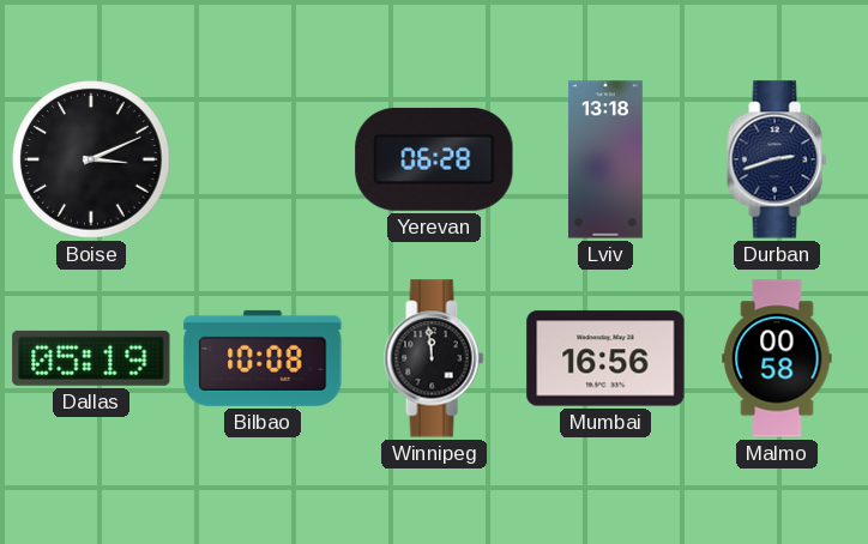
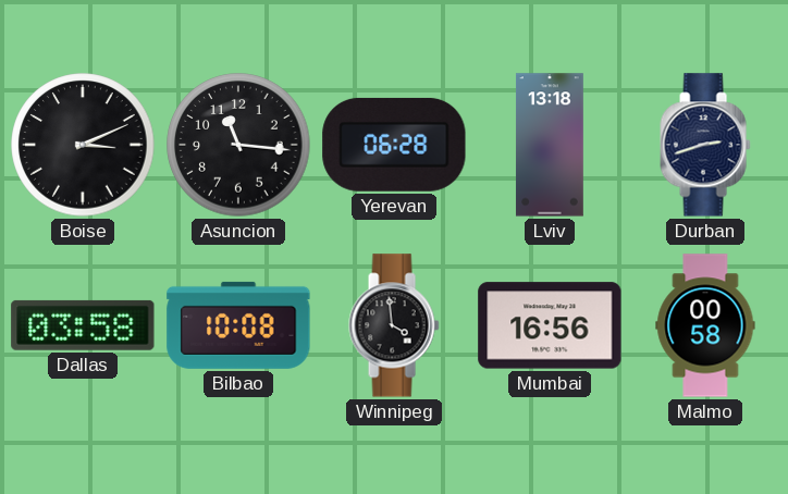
Asuncion: none -> 11:16
Dallas: 05:19 -> 03:58
Winnipeg: 11:59 -> 3:59
